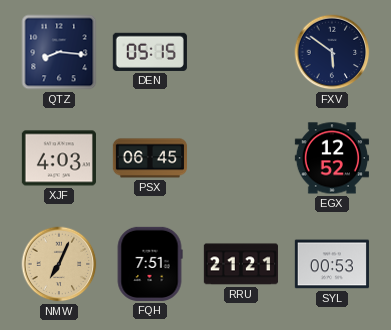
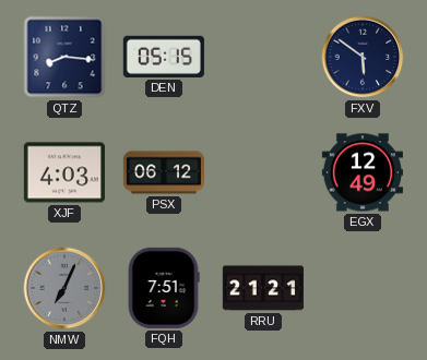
PSX: 06:45 -> 06:12
EGX: 12:52 -> 12:49
NMW dial: champagne -> grey
SYL: 00:53 -> none
